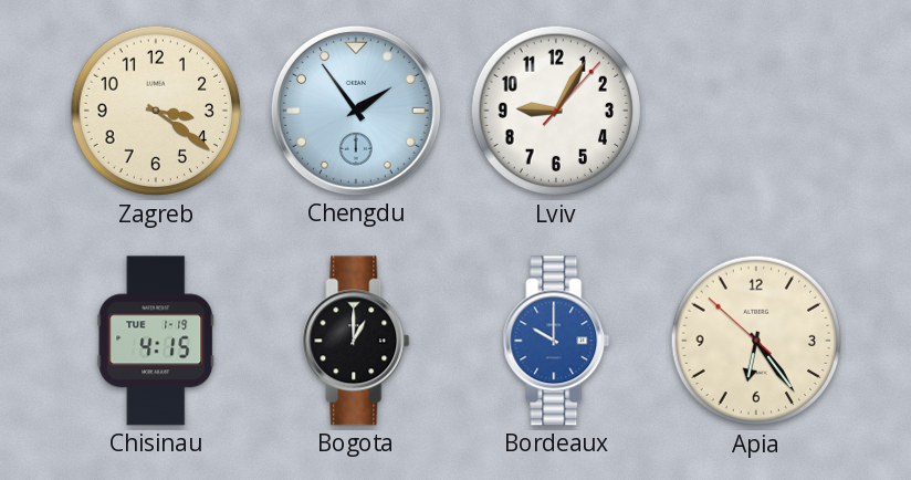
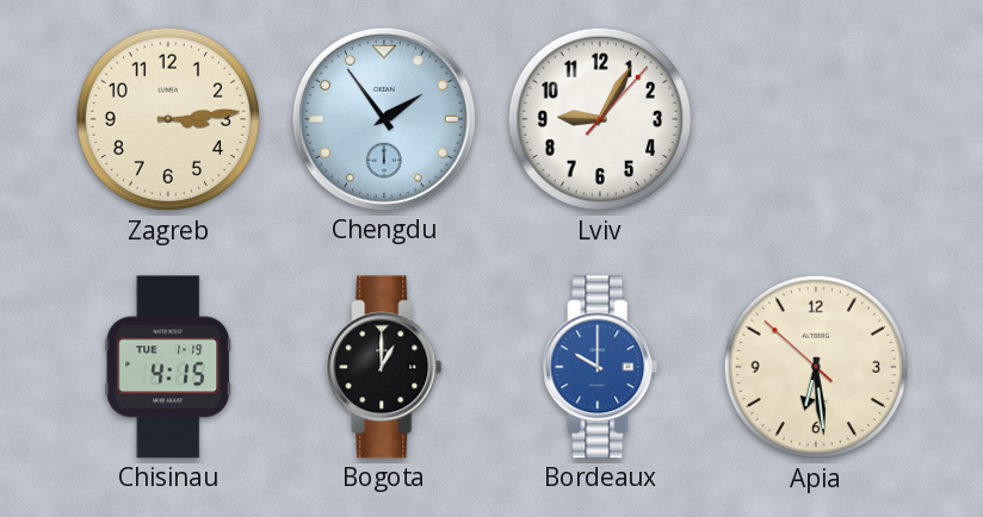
Zagreb: 3:21 -> 3:14
Apia: 6:23 -> 6:28
